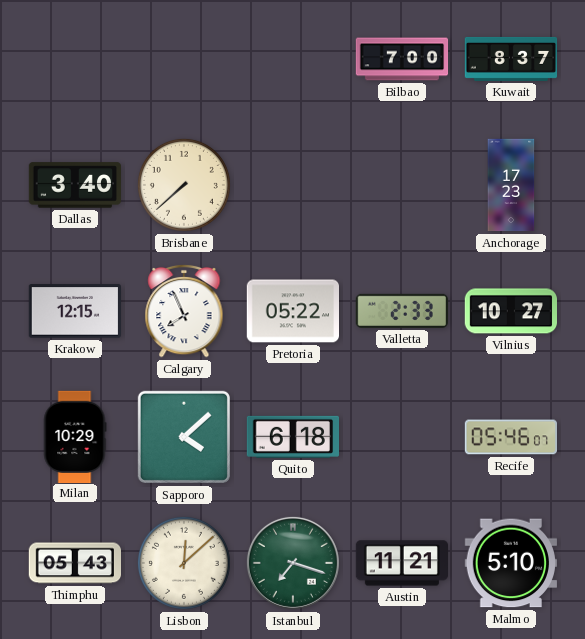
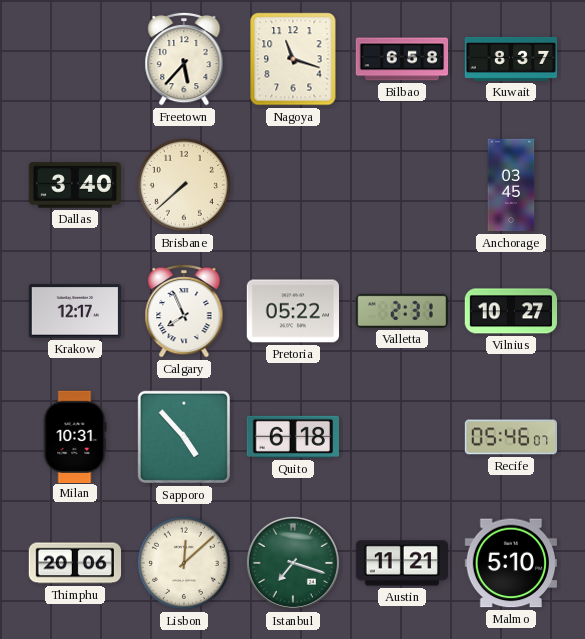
Freetown: none -> 5:37
Nagoya: none -> 11:18
Bilbao: 7:00 -> 6:58
Anchorage: 17:23 -> 03:45
Krakow: 12:15 -> 12:17
Valletta: 2:33 -> 2:31
Milan: 10:29 -> 10:31
Sapporo: 4:08 -> 4:53
Thimphu: 05:43 -> 20:06
